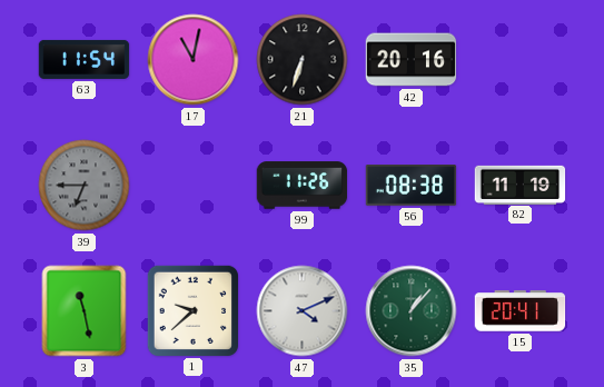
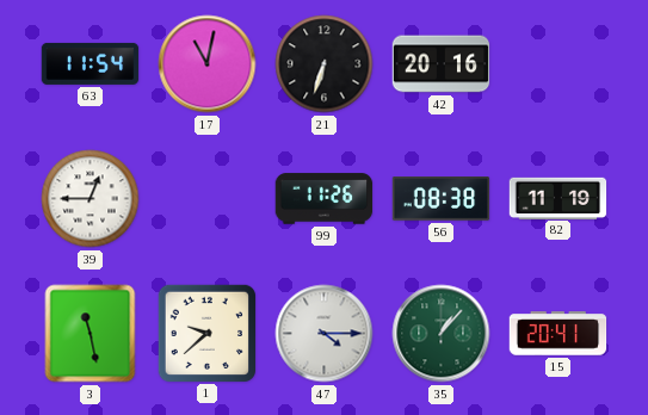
39: 6:45 -> 12:45
39 dial: grey -> white
47: 4:11 -> 4:15
